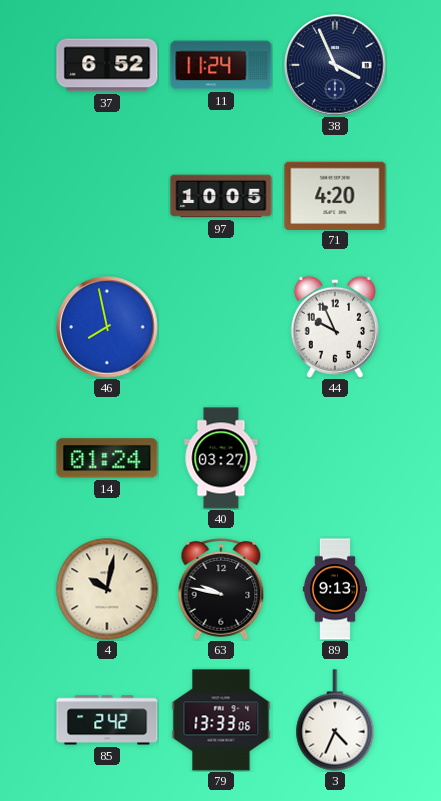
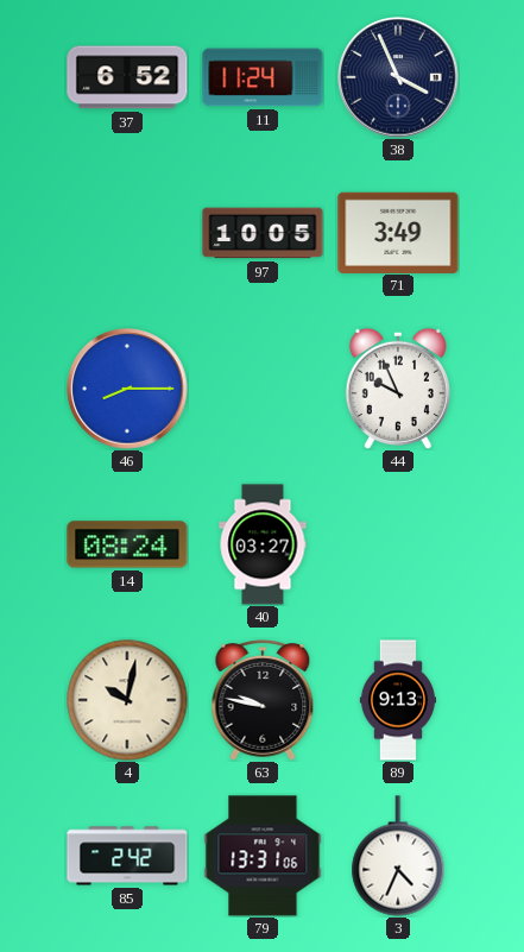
71: 4:20 -> 3:49
46: 7:58 -> 8:15
14: 01:24 -> 08:24
79: 13:33 -> 13:31
